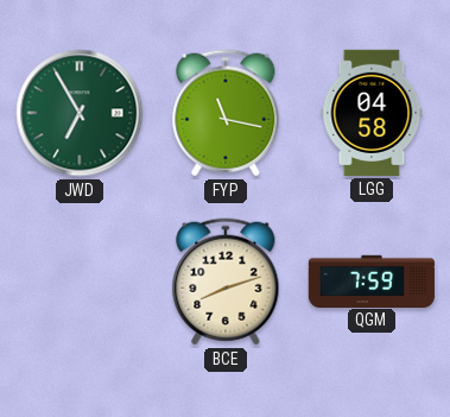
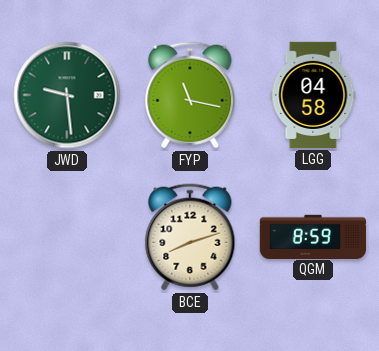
JWD: 6:55 -> 9:29
QGM: 7:59 -> 8:59
